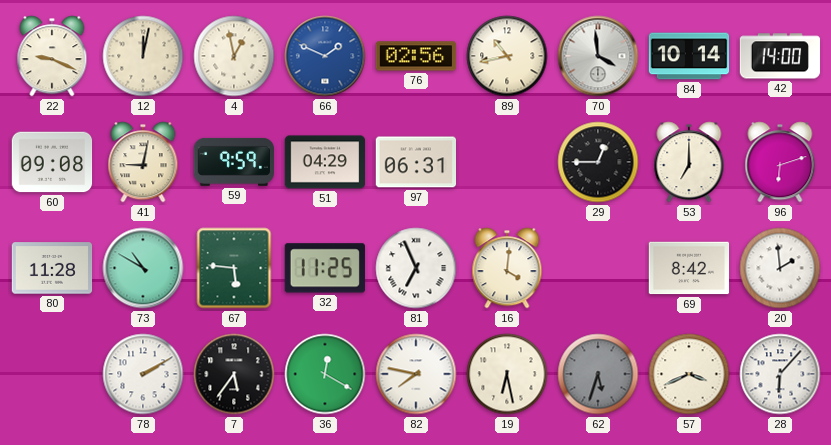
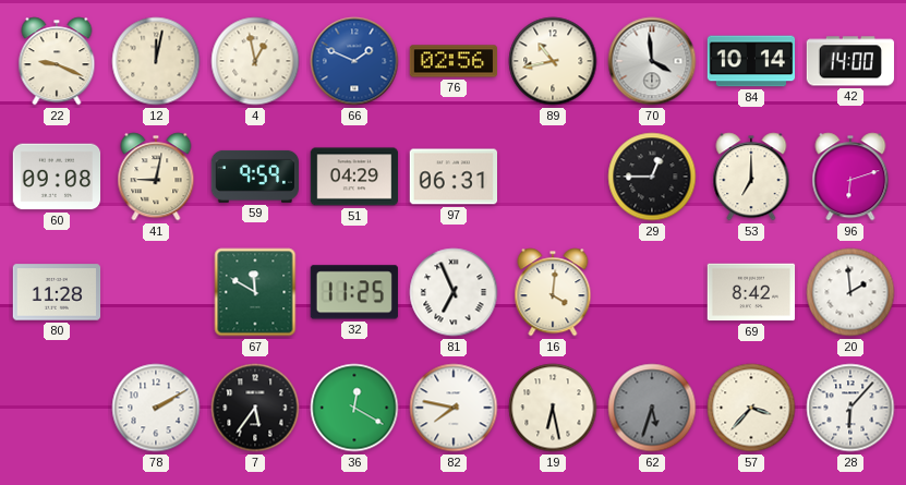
73: 10:50 -> none
67: 5:46 -> 11:50
57: 3:41 -> 3:37
